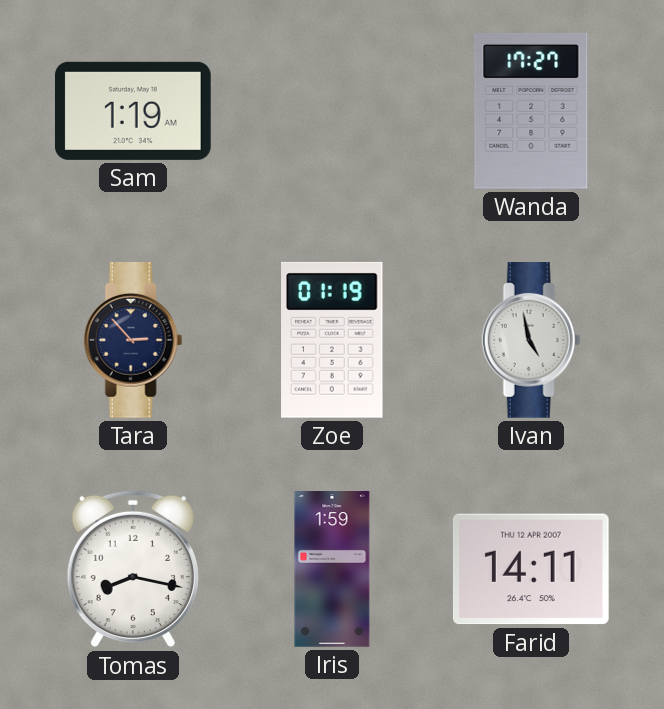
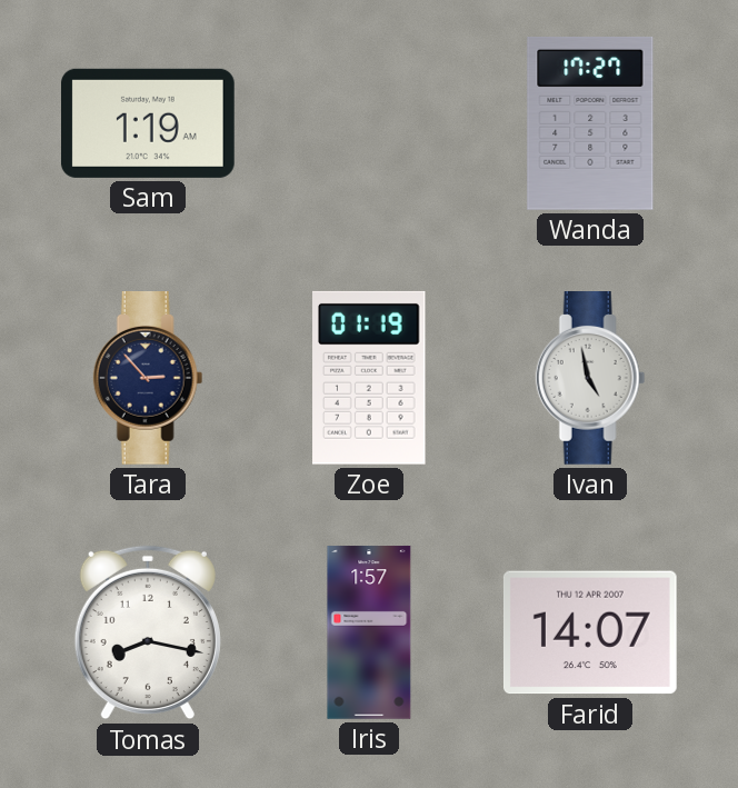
Iris: 1:59 -> 1:57
Farid: 14:11 -> 14:07
